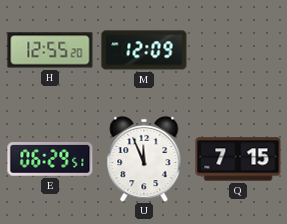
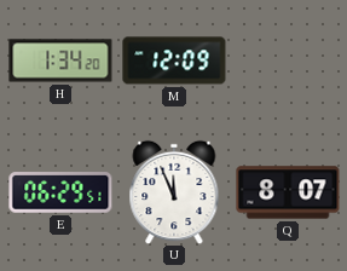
H: 12:55 -> 1:34
Q: 7:15 -> 8:07
